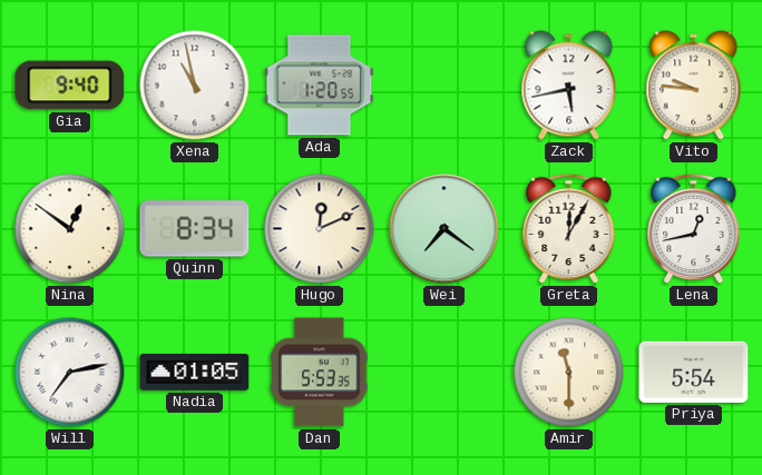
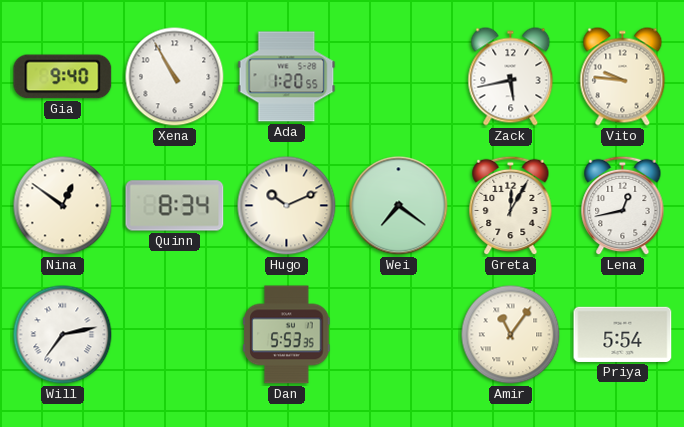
Xena: 10:58 -> 10:55
Hugo: 12:11 -> 10:11
Nadia: 01:05 -> none
Amir: 11:30 -> 11:06
